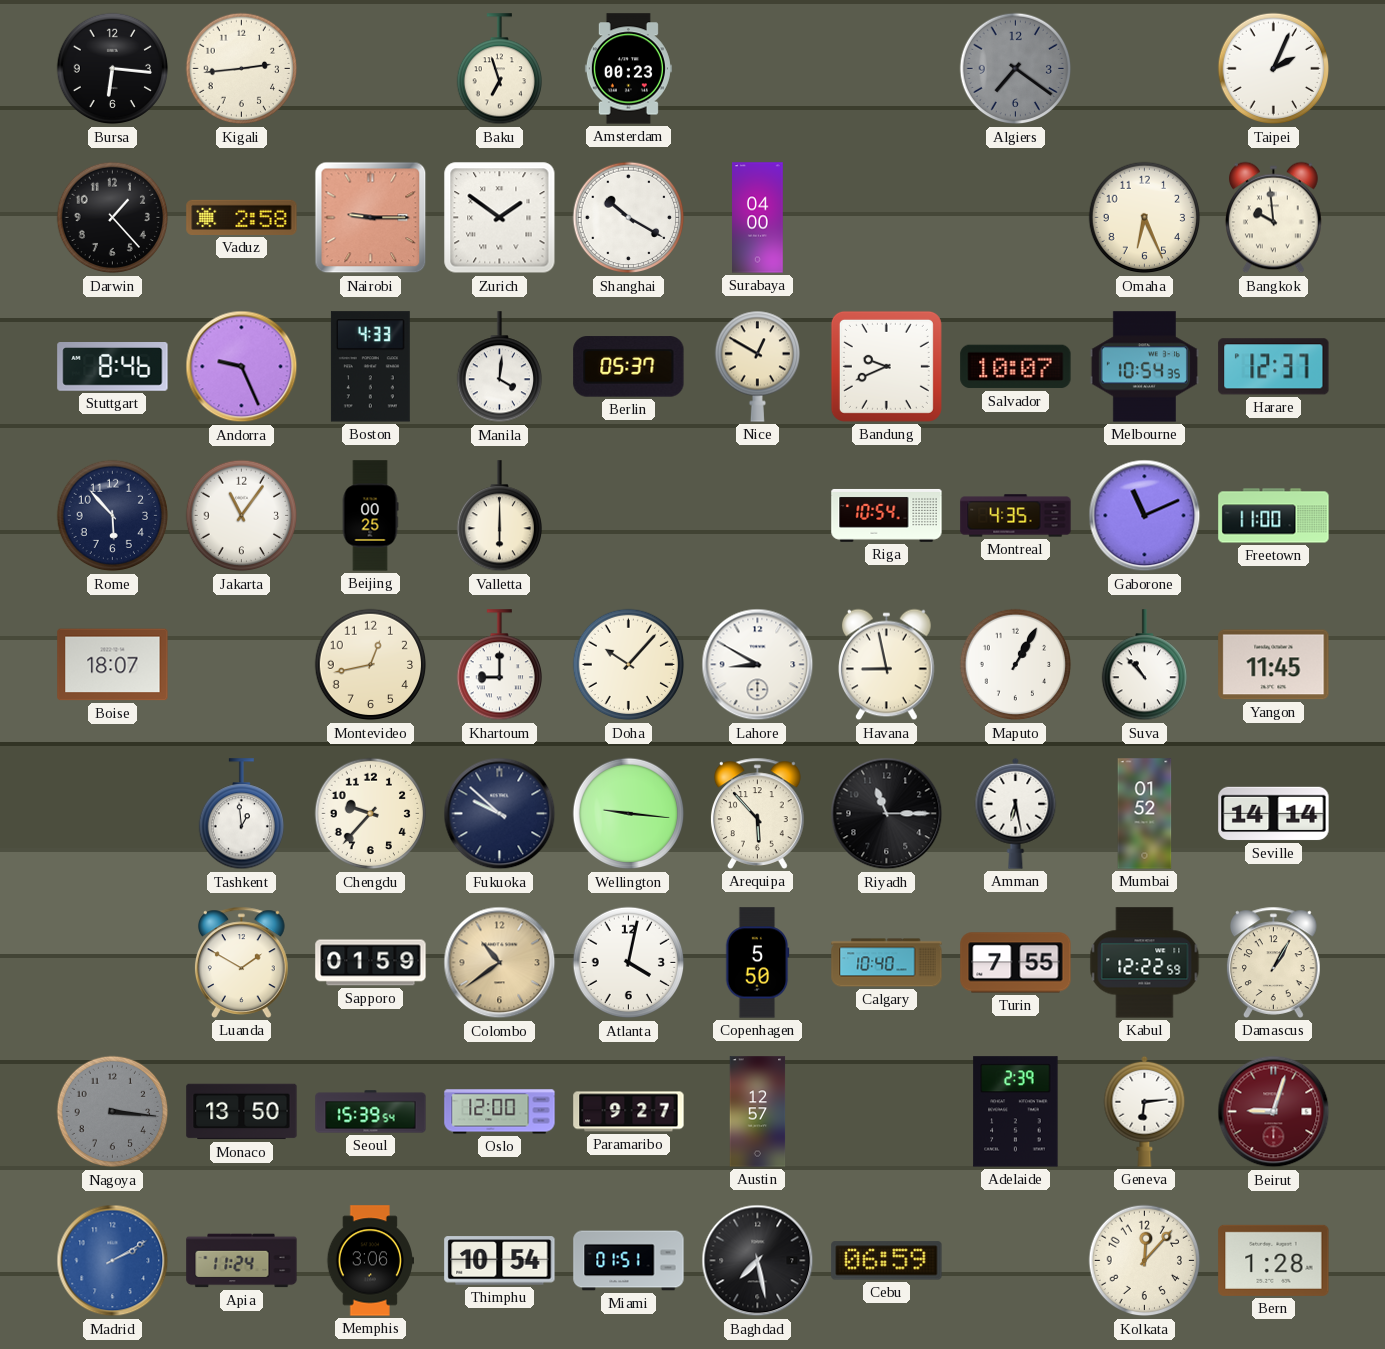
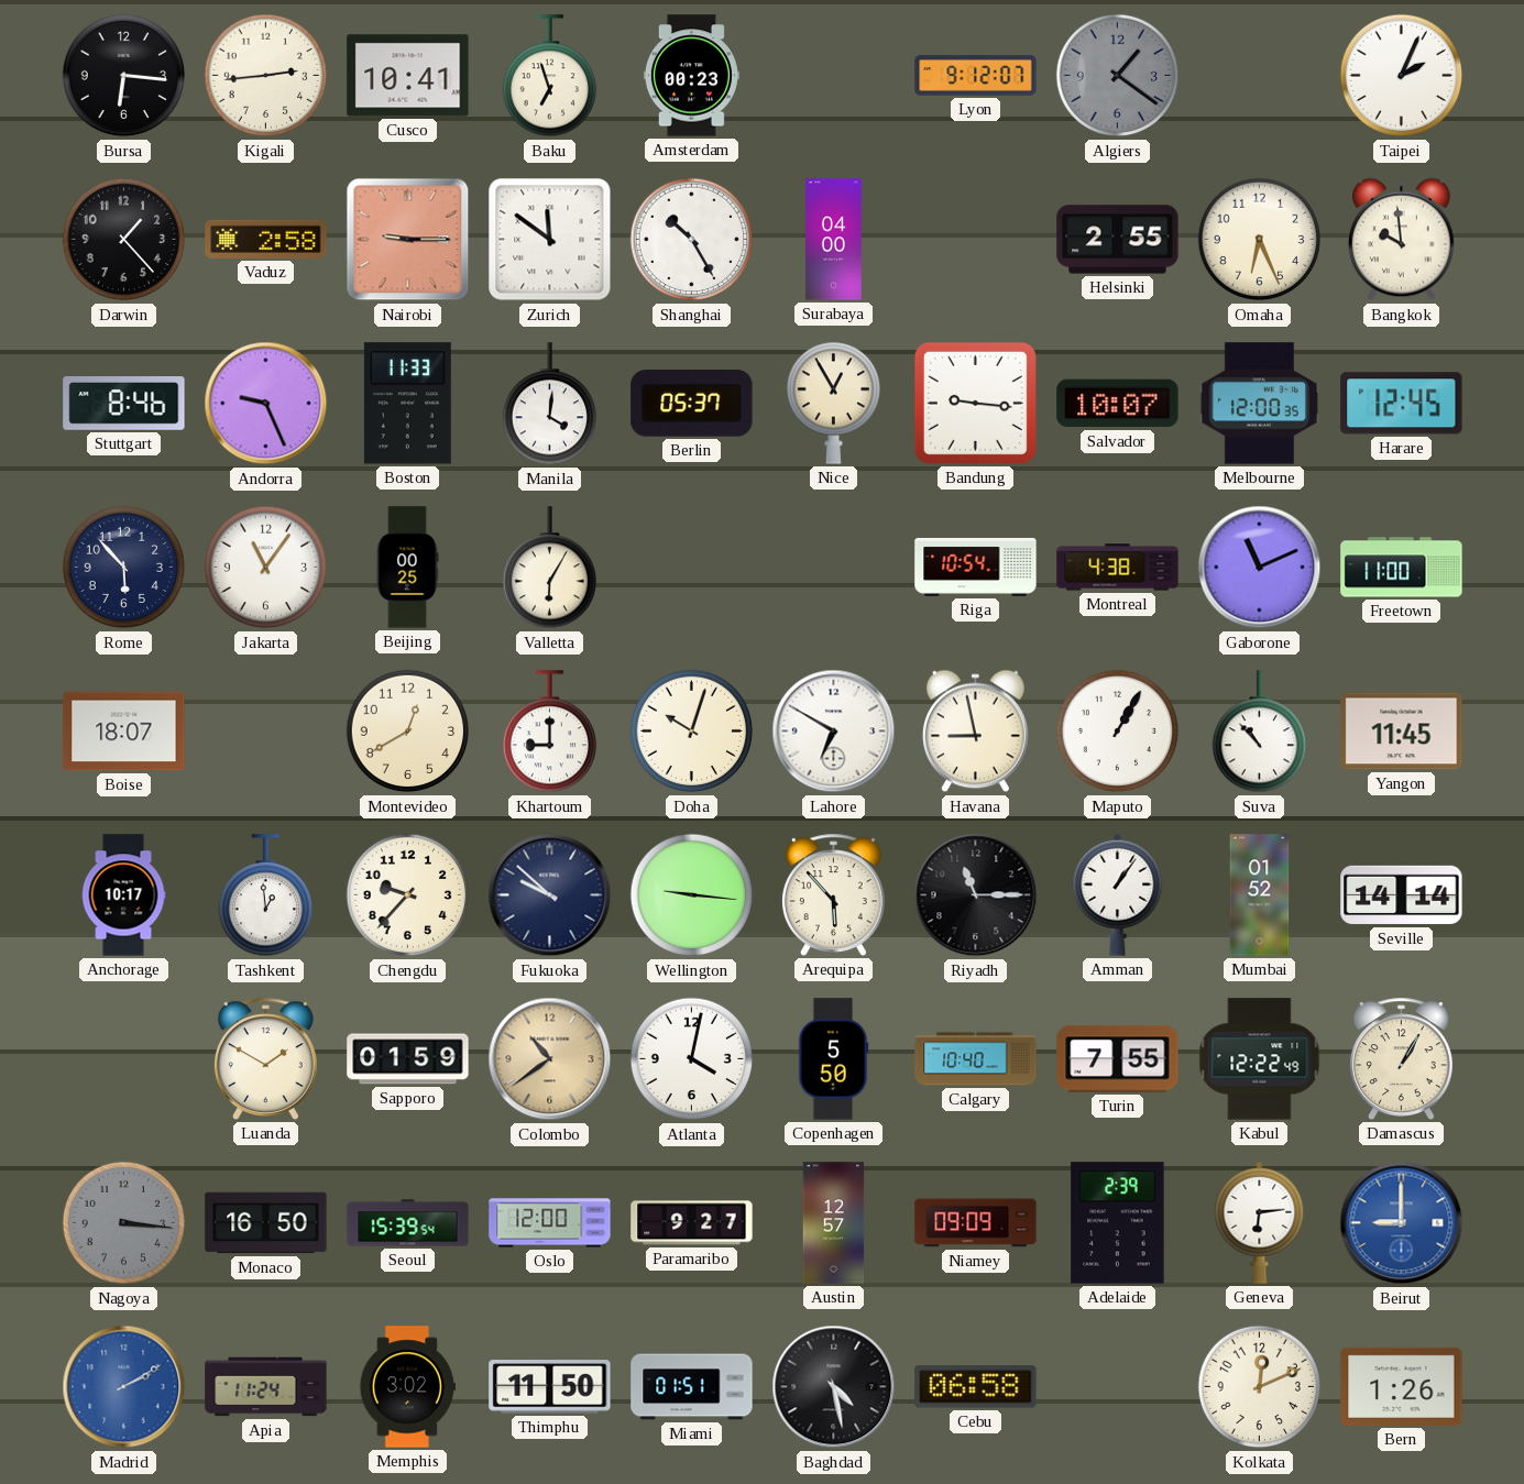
Cusco: none -> 10:41
Lyon: none -> 9:12
Algiers: 7:21 -> 1:21
Zurich: 1:51 -> 11:51
Shanghai: 10:20 -> 10:25
Helsinki: none -> 2:55
Boston: 4:33 -> 11:33
Nice: 12:50 -> 12:55
Bandung: 9:41 -> 9:16
Melbourne: 10:54 -> 12:00
Harare: 12:37 -> 12:45
Valletta: 6:00 -> 6:05
Montreal: 4:35 -> 4:38
Montevideo: 12:43 -> 12:40
Doha: 10:07 -> 10:03
Lahore: 8:50 -> 6:50
Anchorage: none -> 10:17
Amman: 6:28 -> 1:06
Kabul: 12:22:59 -> 12:22:49
Monaco: 13:50 -> 16:50
Niamey: none -> 09:09
Beirut: 9:03 -> 9:00
Beirut dial: burgundy -> blue
Memphis: 3:06 -> 3:02
Thimphu: 10:54 -> 11:50
Baghdad: 7:28 -> 4:28
Cebu: 06:59 -> 06:58
Kolkata: 12:07 -> 12:11
Bern: 1:28 -> 1:26
